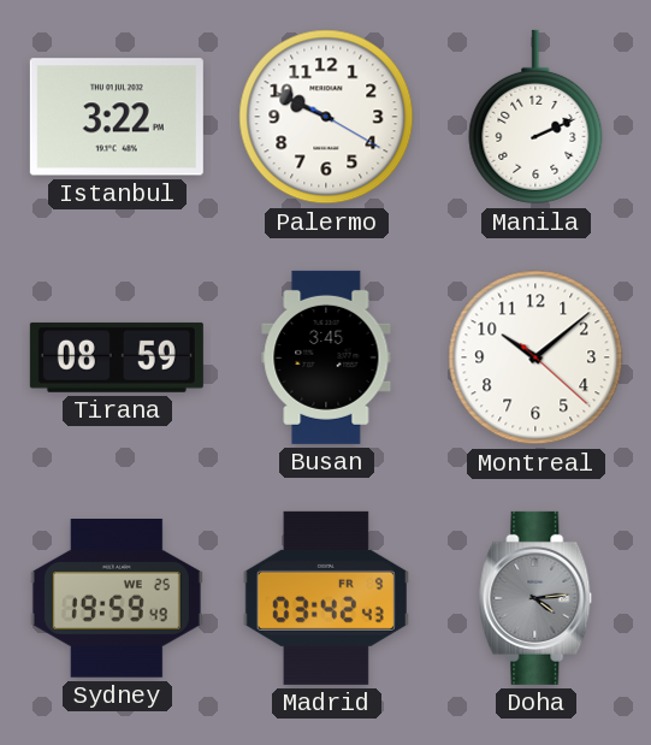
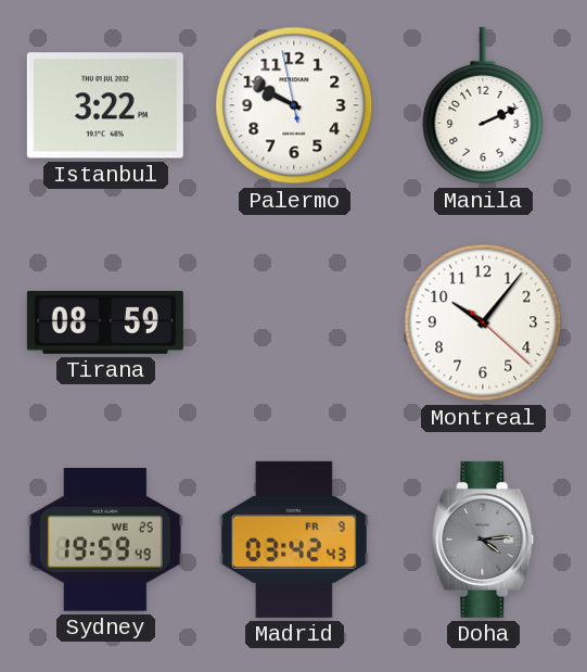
Palermo: 9:49:20 -> 9:49:58
Busan: 3:45 -> none
Montreal: 10:08 -> 10:06
